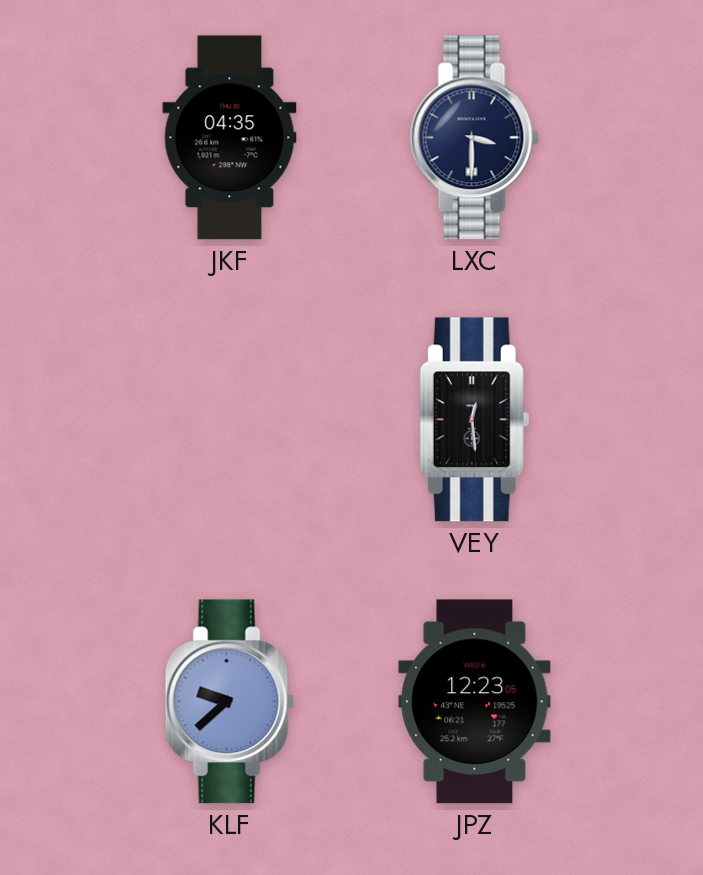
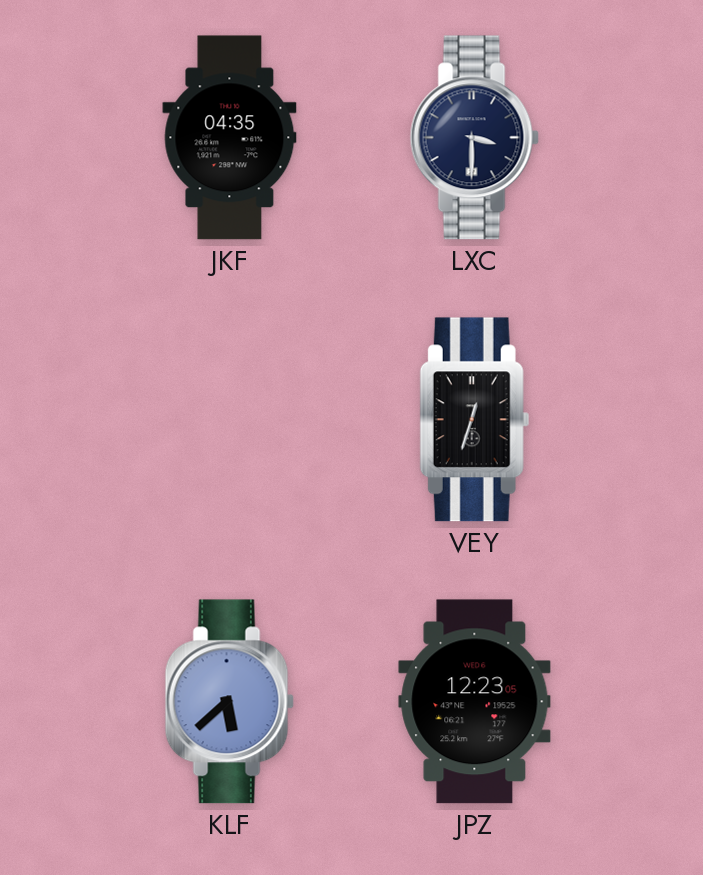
VEY: 12:29 -> 12:33
KLF: 9:38 -> 5:38
